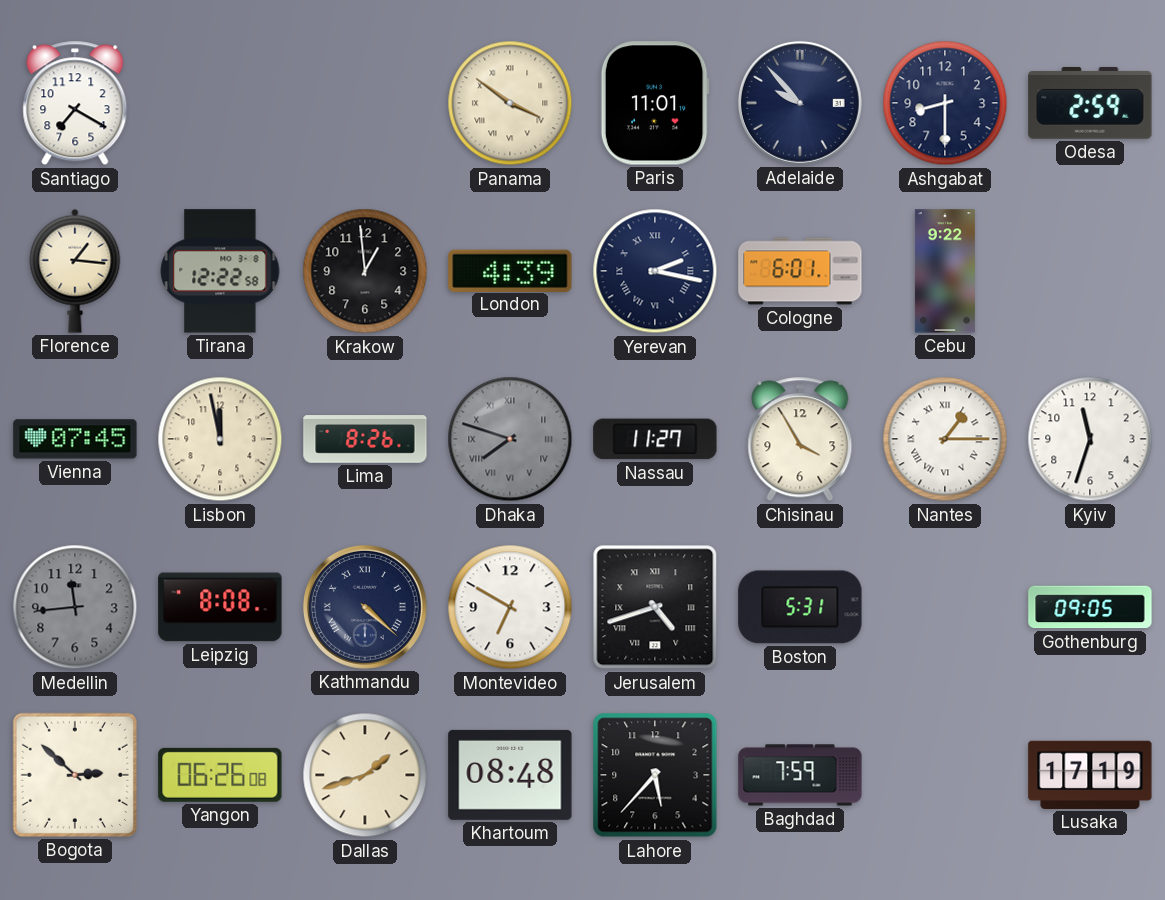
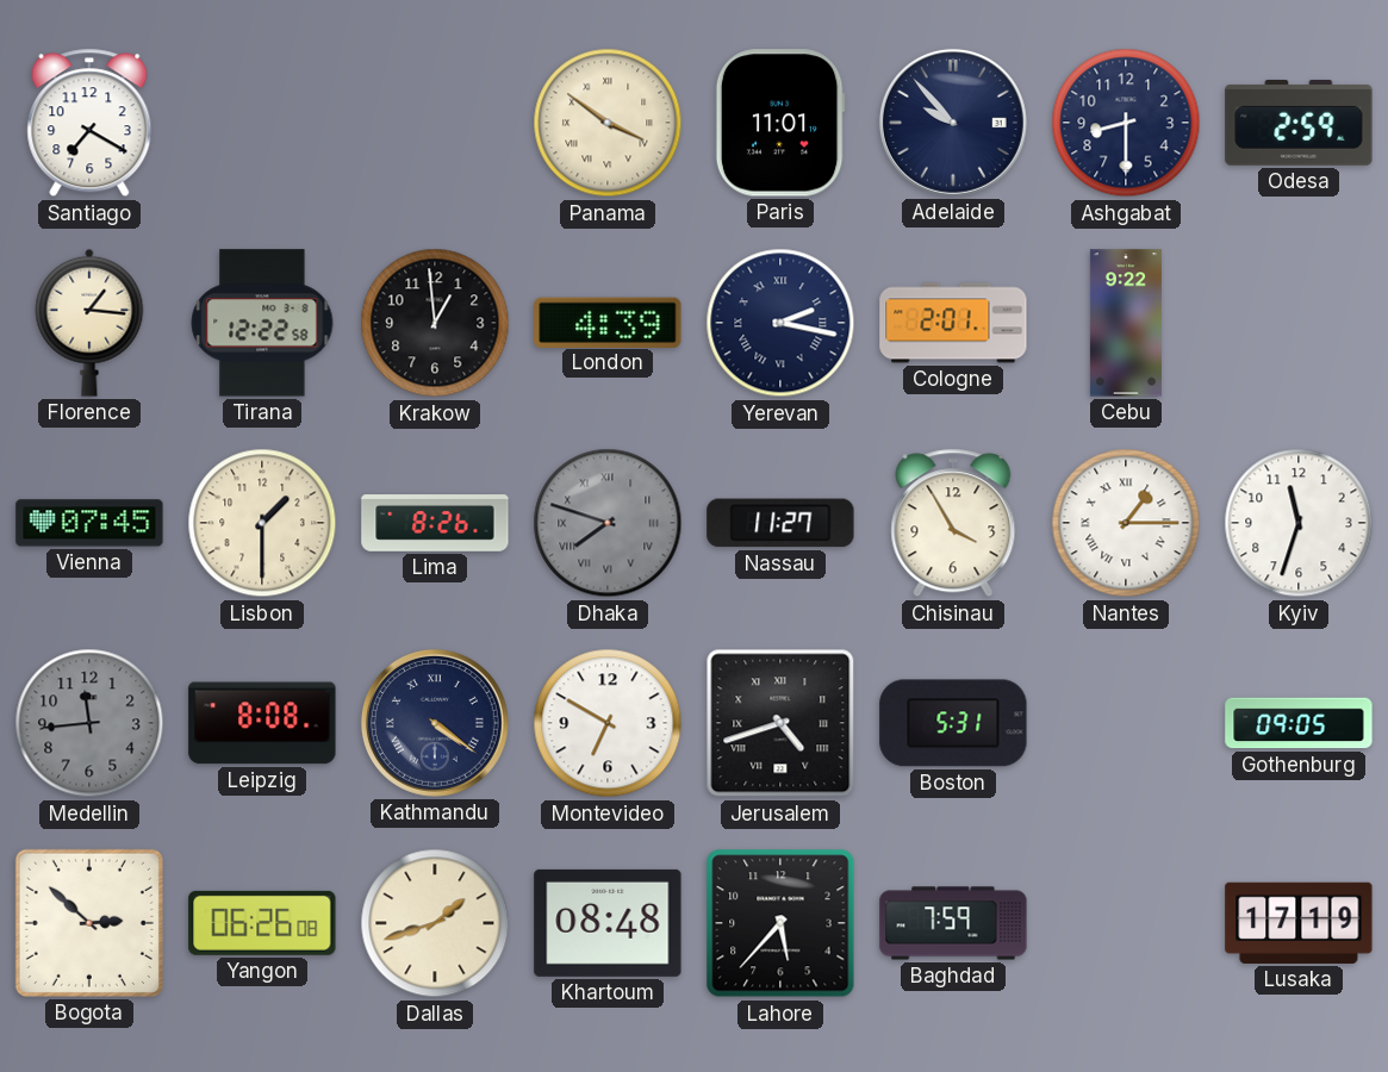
Cologne: 6:01 -> 2:01
Lisbon: 11:58 -> 1:30
Kathmandu: 4:22 -> 4:21
